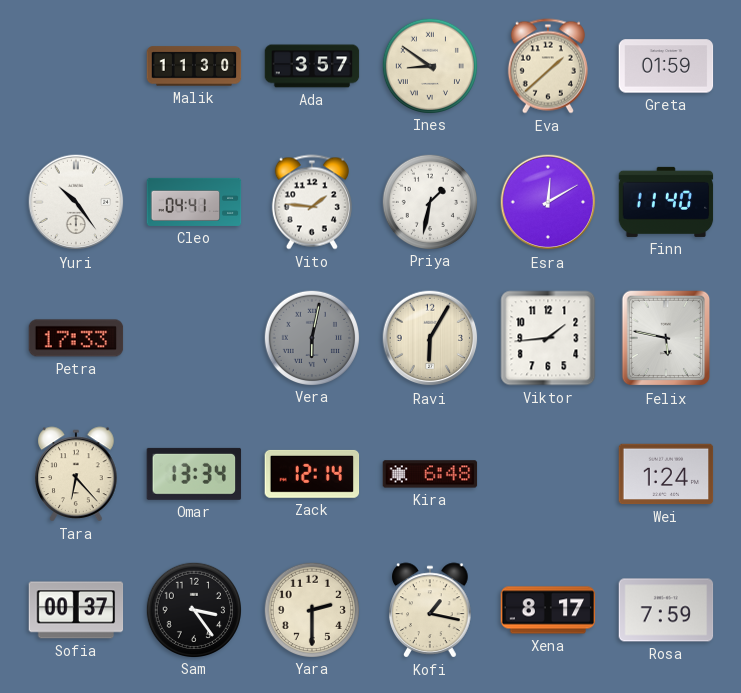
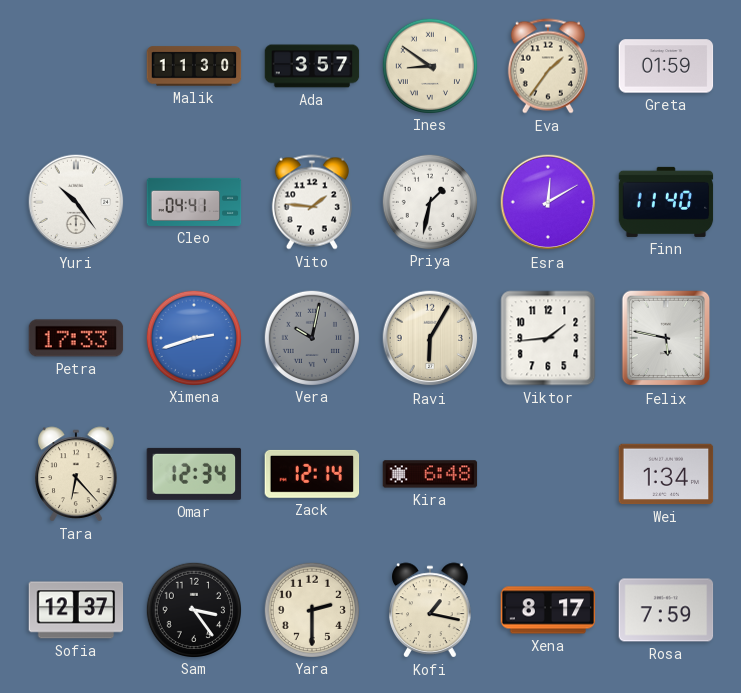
Eva: 1:38 -> 1:36
Ximena: none -> 2:42
Vera: 6:02 -> 10:02
Omar: 13:34 -> 12:34
Wei: 1:24 -> 1:34
Sofia: 00:37 -> 12:37
